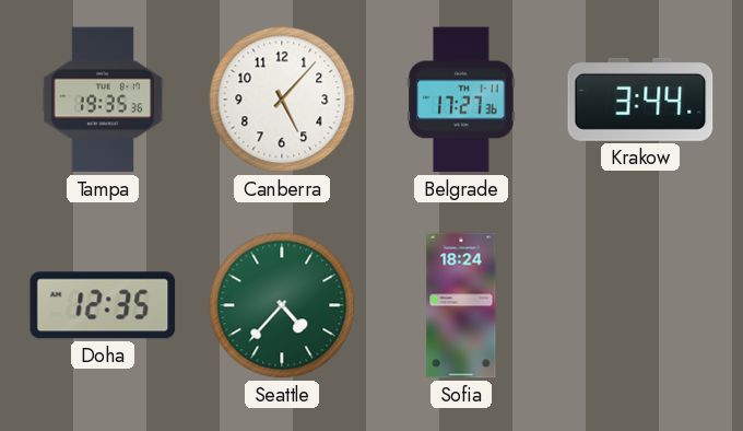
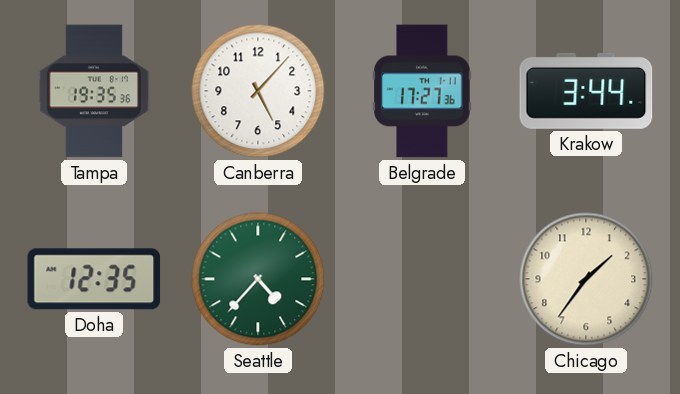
Sofia: 18:24 -> none
Chicago: none -> 1:36
